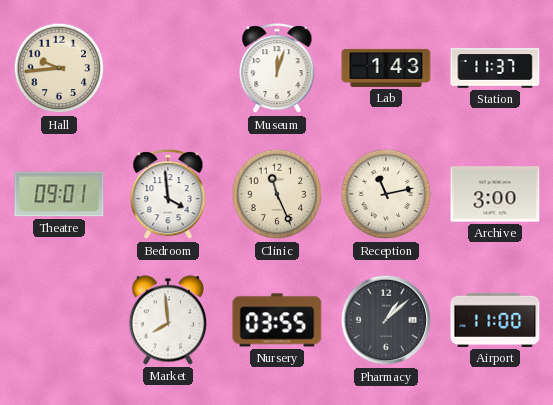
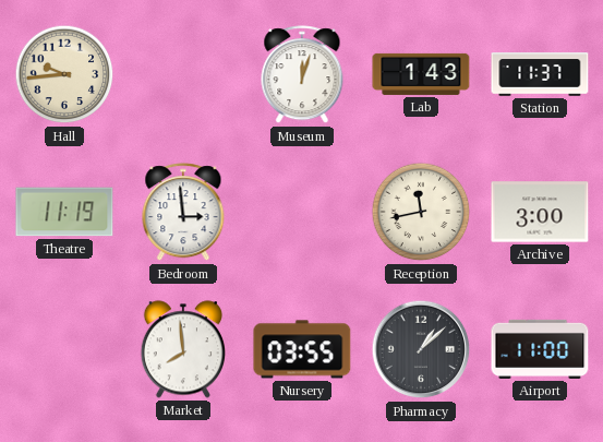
Theatre: 09:01 -> 11:19
Bedroom: 3:59 -> 2:59
Clinic: 11:26 -> none
Reception: 11:13 -> 11:43
